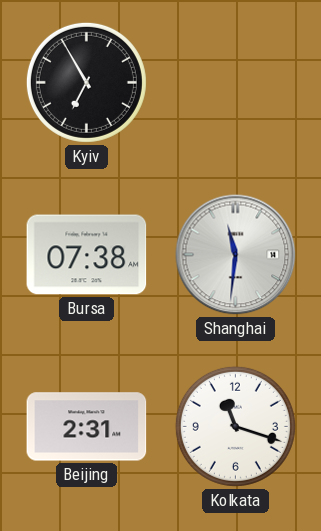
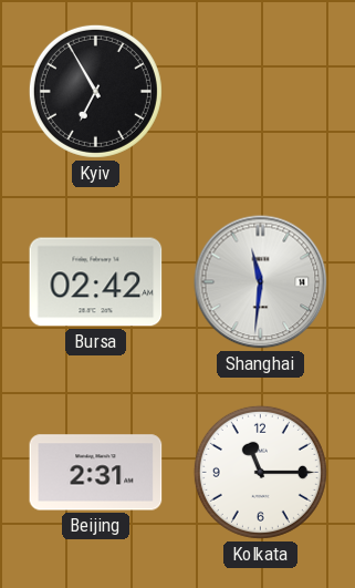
Bursa: 07:38 -> 02:42
Kolkata: 11:18 -> 11:15
